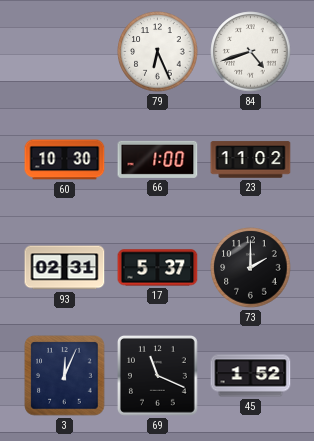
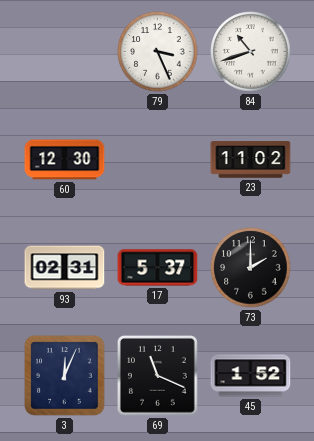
79: 6:26 -> 3:26
84: 4:42 -> 10:42
60: 10:30 -> 12:30
66: 1:00 -> none
